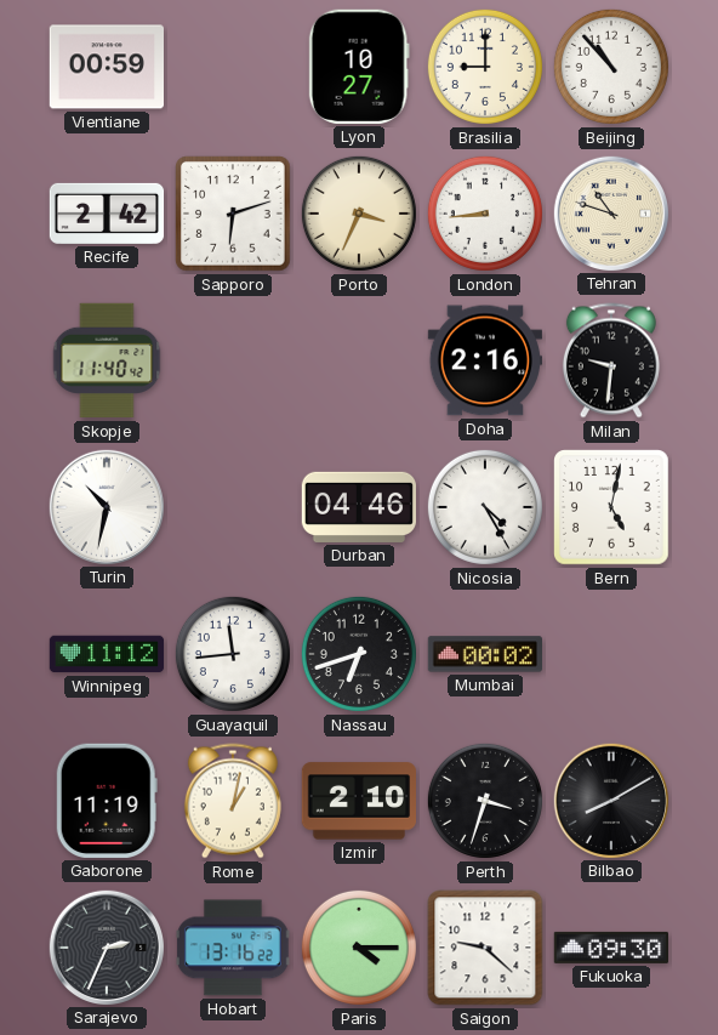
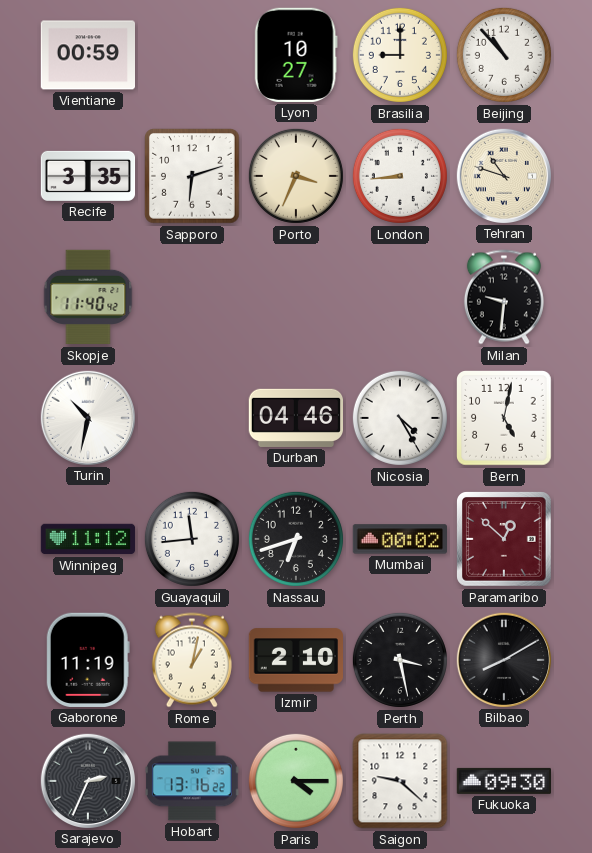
Recife: 2:42 -> 3:35
Doha: 2:16 -> none
Paramaribo: none -> 12:52
Perth: 3:33 -> 3:28
